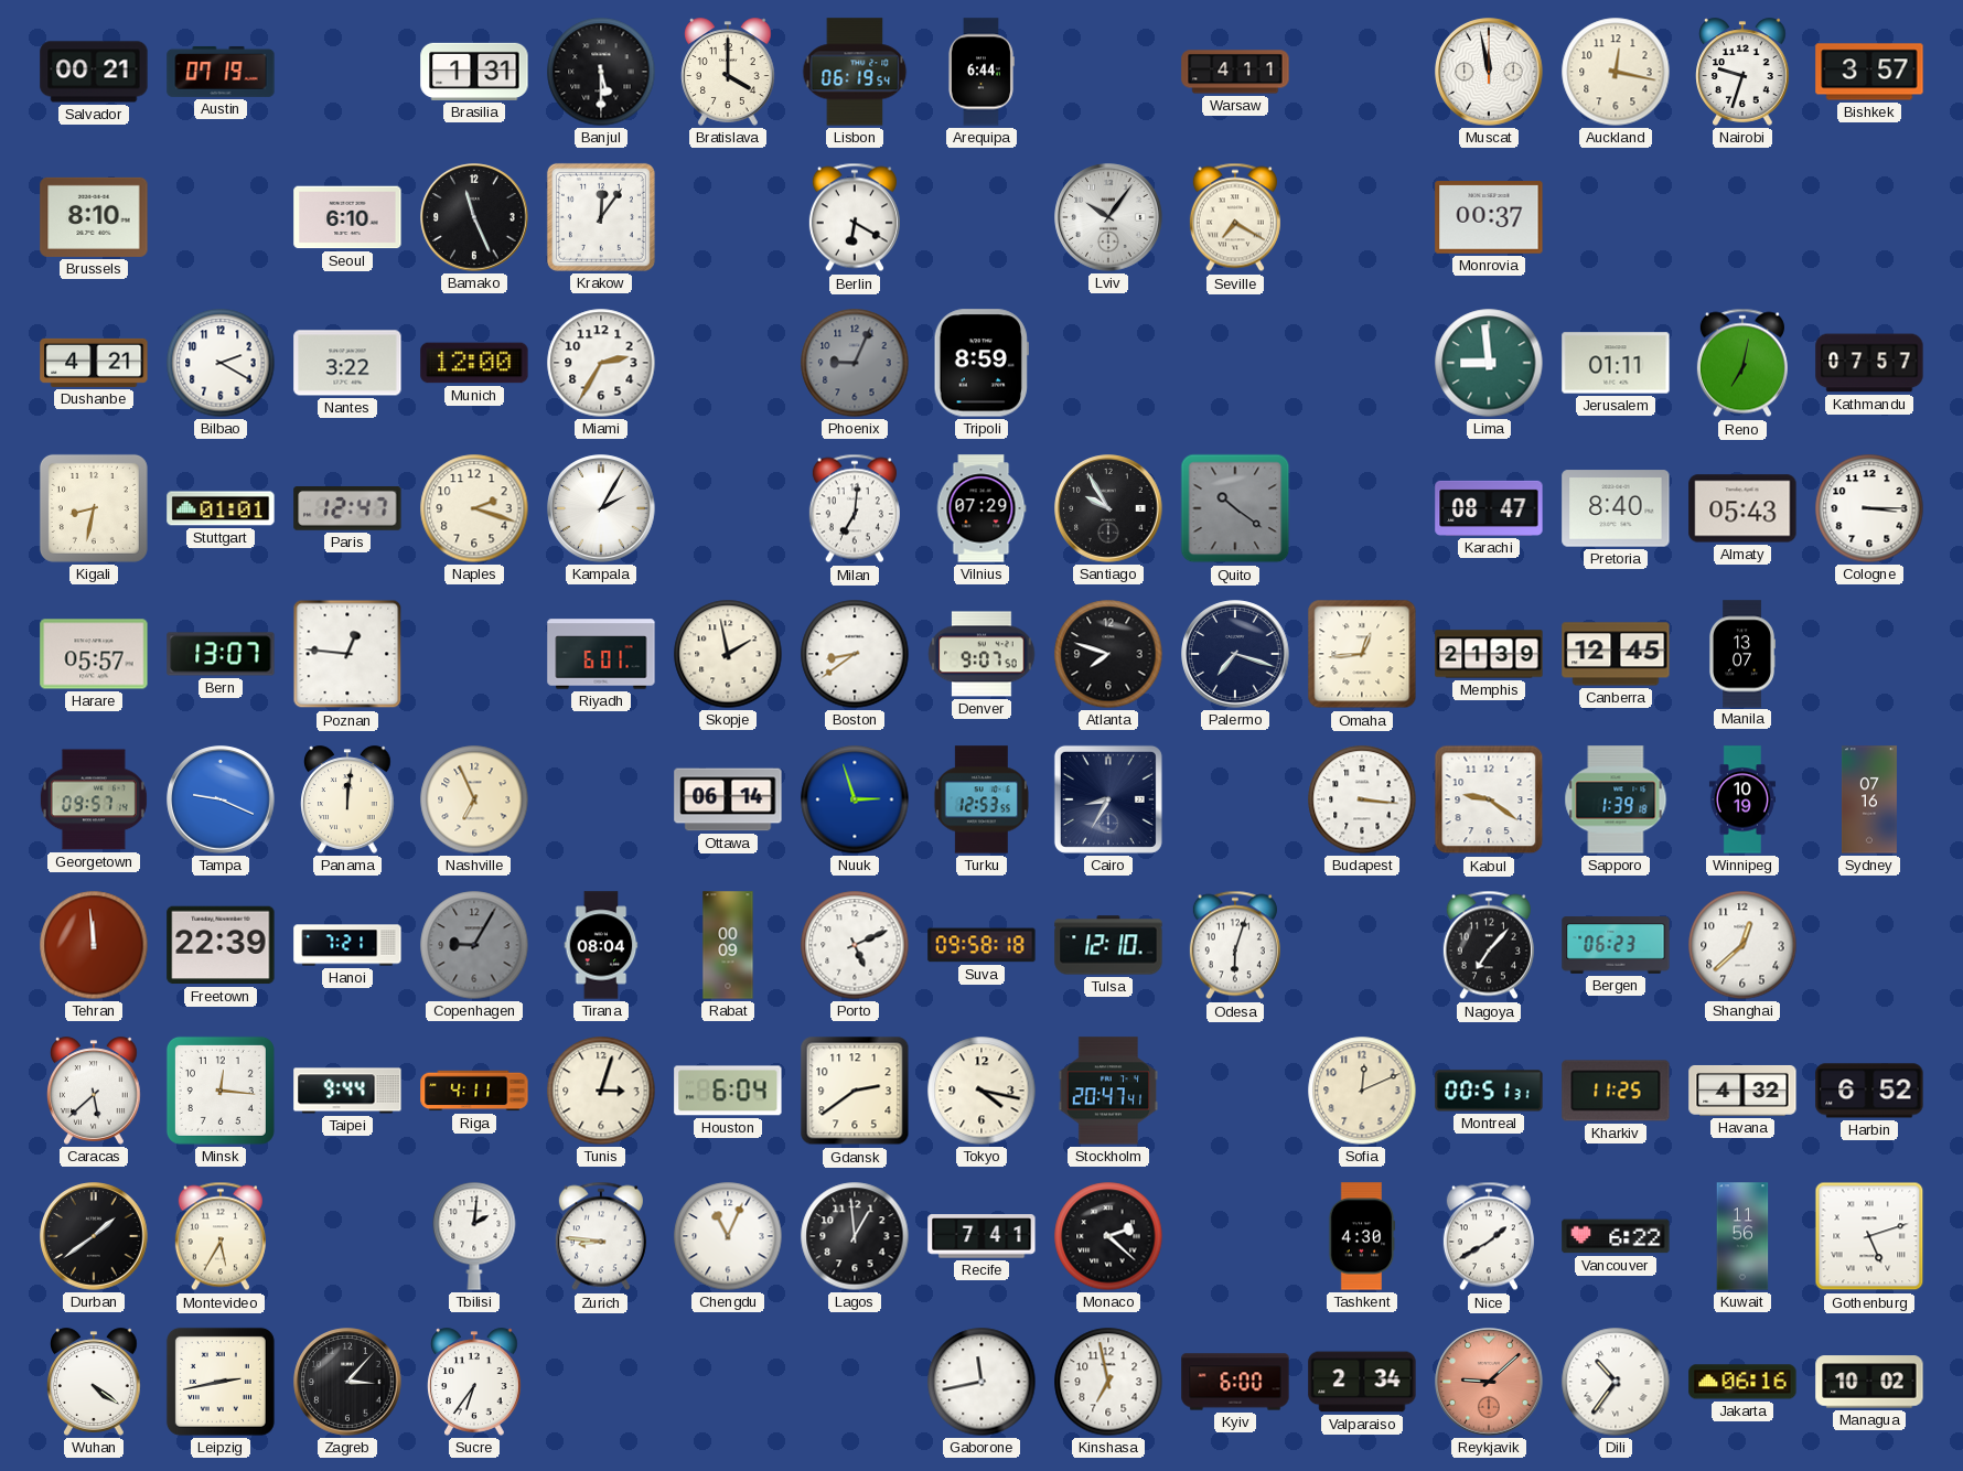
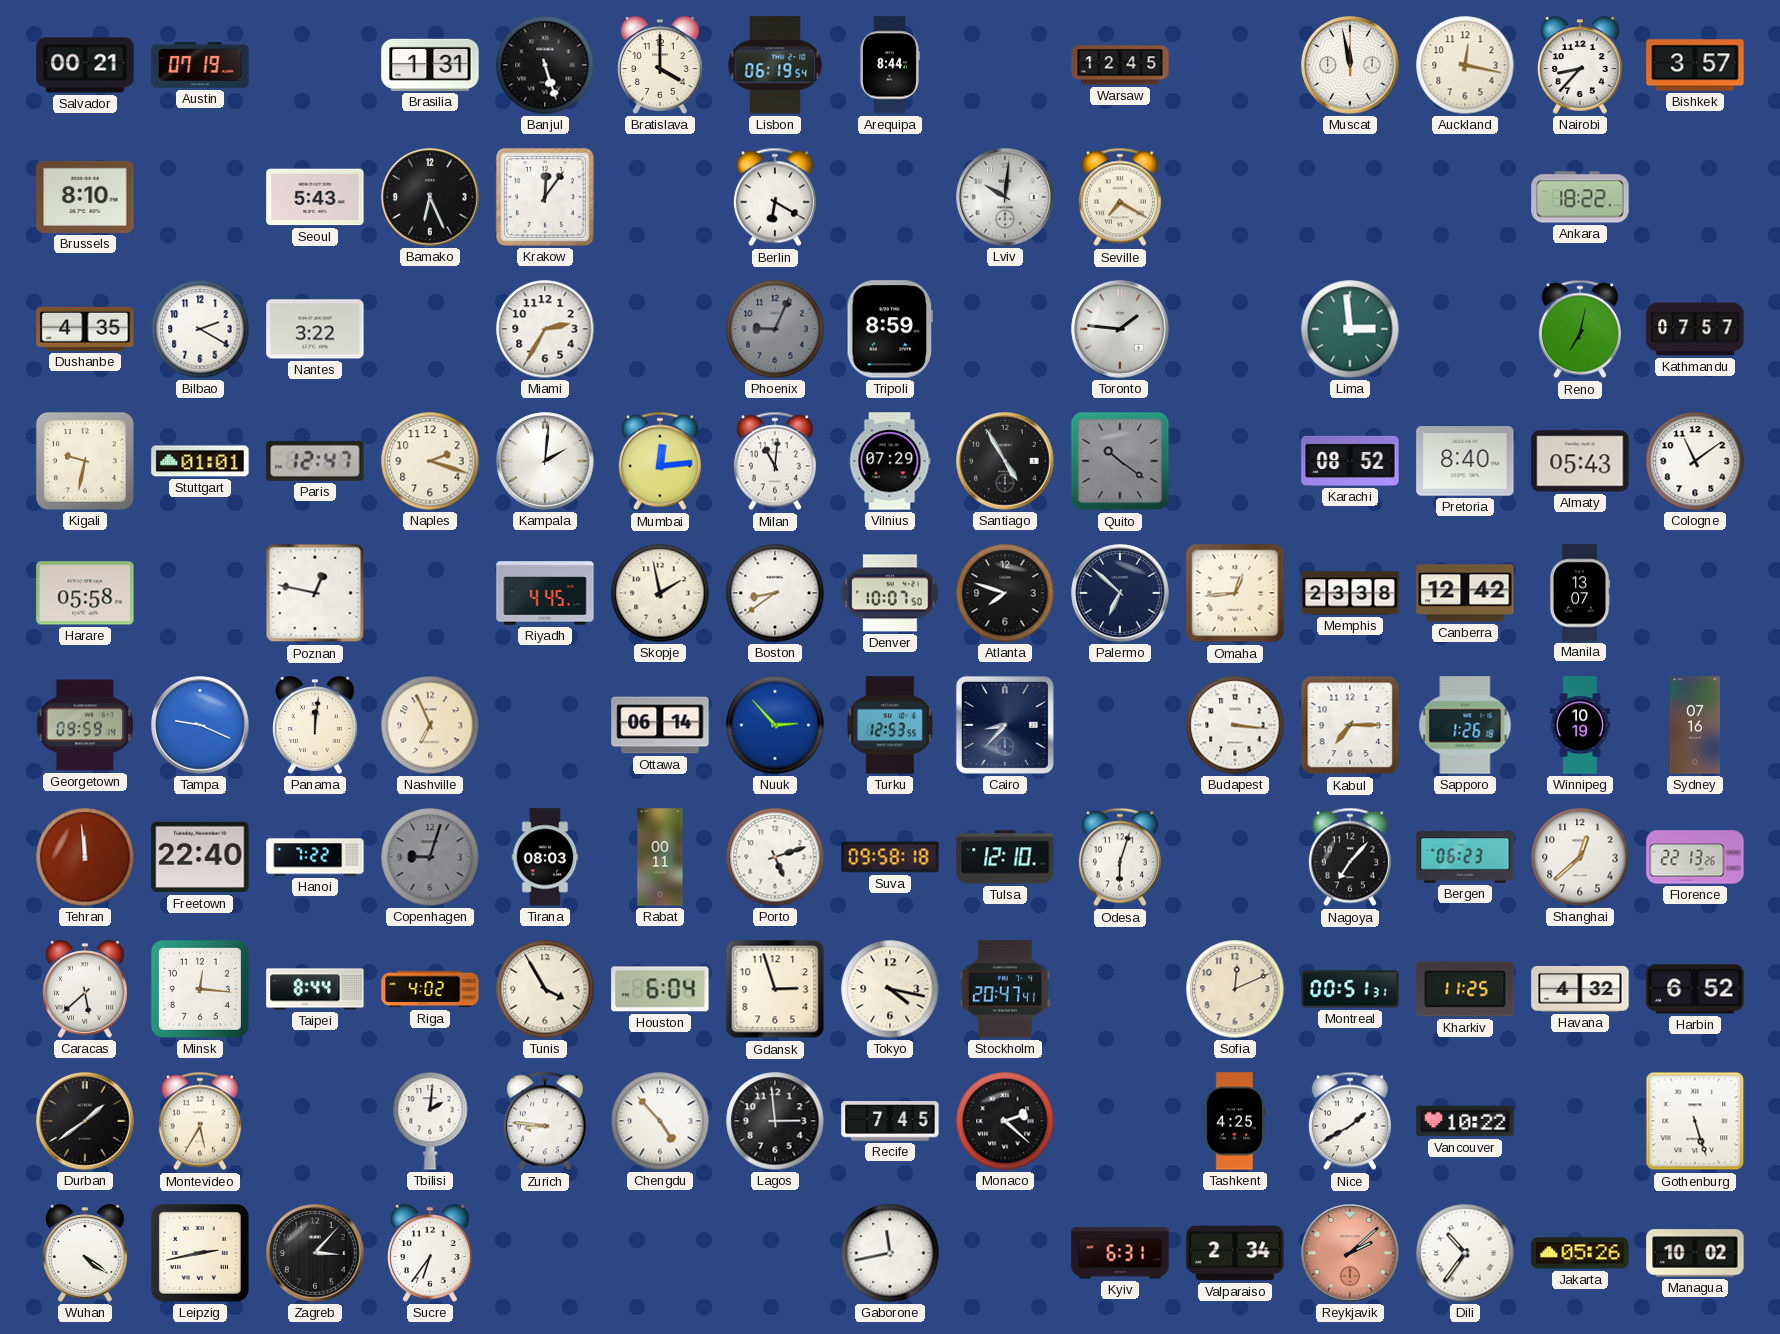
Banjul: 5:30 -> 5:27
Arequipa: 6:44 -> 8:44
Warsaw: 4:11 -> 12:45
Nairobi: 9:33 -> 8:37
Seoul: 6:10 -> 5:43
Bamako: 11:26 -> 6:26
Lviv: 10:06 -> 10:01
Monrovia: 00:37 -> none
Ankara: none -> 18:22
Dushanbe: 4:21 -> 4:35
Munich: 12:00 -> none
Toronto: none -> 1:46
Lima: 8:59 -> 2:59
Jerusalem: 01:11 -> none
Kigali: 8:32 -> 9:32
Kampala: 2:05 -> 2:01
Mumbai: none -> 12:14
Milan: 7:01 -> 11:01
Santiago: 9:55 -> 4:55
Karachi: 08:47 -> 08:52
Cologne: 3:15 -> 11:09
Harare: 05:57 -> 05:58
Bern: 13:07 -> none
Poznan: 12:46 -> 12:47
Riyadh: 6:01 -> 4:45
Denver: 9:07 -> 10:07
Palermo: 7:18 -> 6:52
Memphis: 21:39 -> 23:38
Canberra: 12:45 -> 12:42
Georgetown: 09:57 -> 09:59
Nuuk: 2:57 -> 2:53
Cairo: 8:35 -> 8:37
Kabul: 9:21 -> 7:15
Sapporo: 1:39 -> 1:26
Freetown: 22:39 -> 22:40
Hanoi: 7:21 -> 7:22
Copenhagen: 9:05 -> 9:03
Tirana: 08:04 -> 08:03
Rabat: 00:09 -> 00:11
Porto: 5:11 -> 5:12
Florence: none -> 22:13
Taipei: 9:44 -> 8:44
Riga: 4:11 -> 4:02
Tunis: 3:03 -> 3:55
Gdansk: 2:39 -> 2:57
Chengdu: 11:04 -> 4:53
Lagos: 12:59 -> 2:59
Recife: 7:41 -> 7:45
Tashkent: 4:30 -> 4:25
Vancouver: 6:22 -> 10:22
Kuwait: 11:56 -> none
Gothenburg: 5:12 -> 5:27
Kinshasa: 6:58 -> none
Kyiv: 6:00 -> 6:31
Reykjavik: 9:08 -> 2:08
Jakarta: 06:16 -> 05:26
